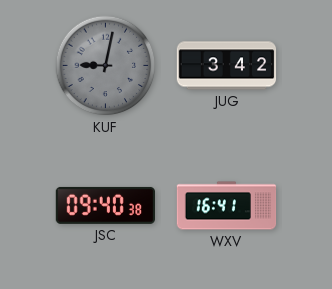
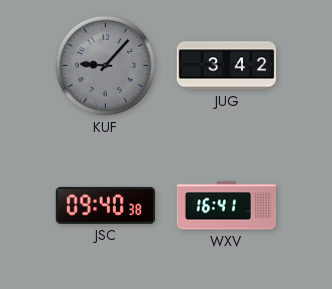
KUF: 9:02 -> 9:07
